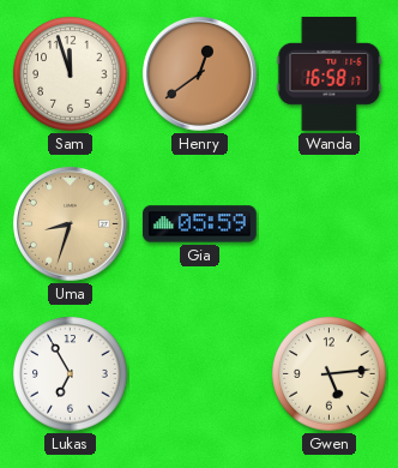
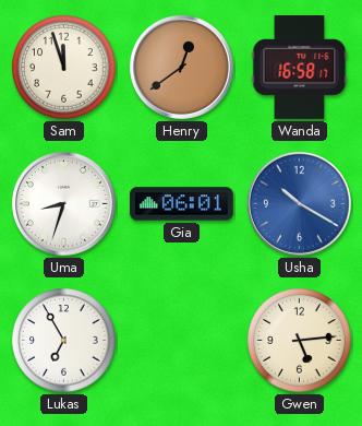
Uma dial: champagne -> white
Gia: 05:59 -> 06:01
Usha: none -> 10:20
